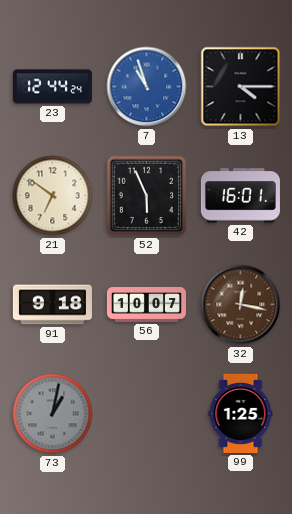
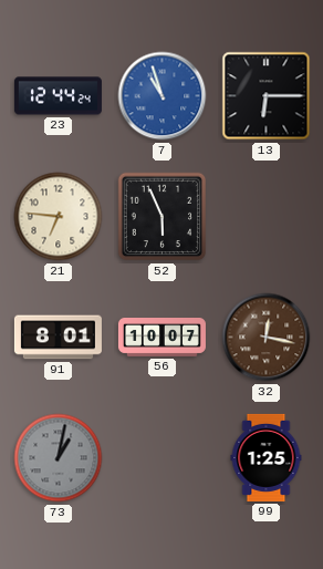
13: 4:15 -> 6:15
21: 6:51 -> 6:46
42: 16:01 -> none
91: 9:18 -> 8:01
